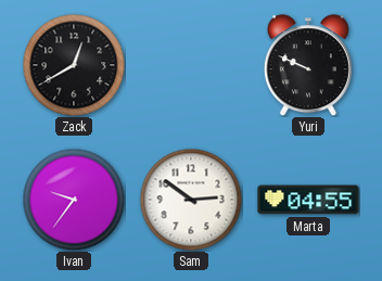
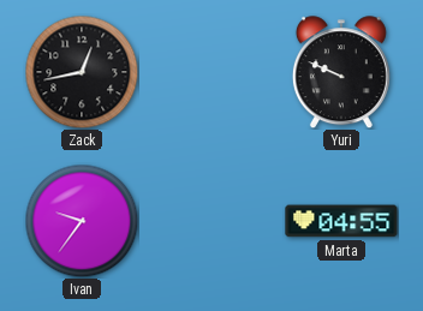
Zack: 12:40 -> 12:43
Sam: 2:51 -> none
